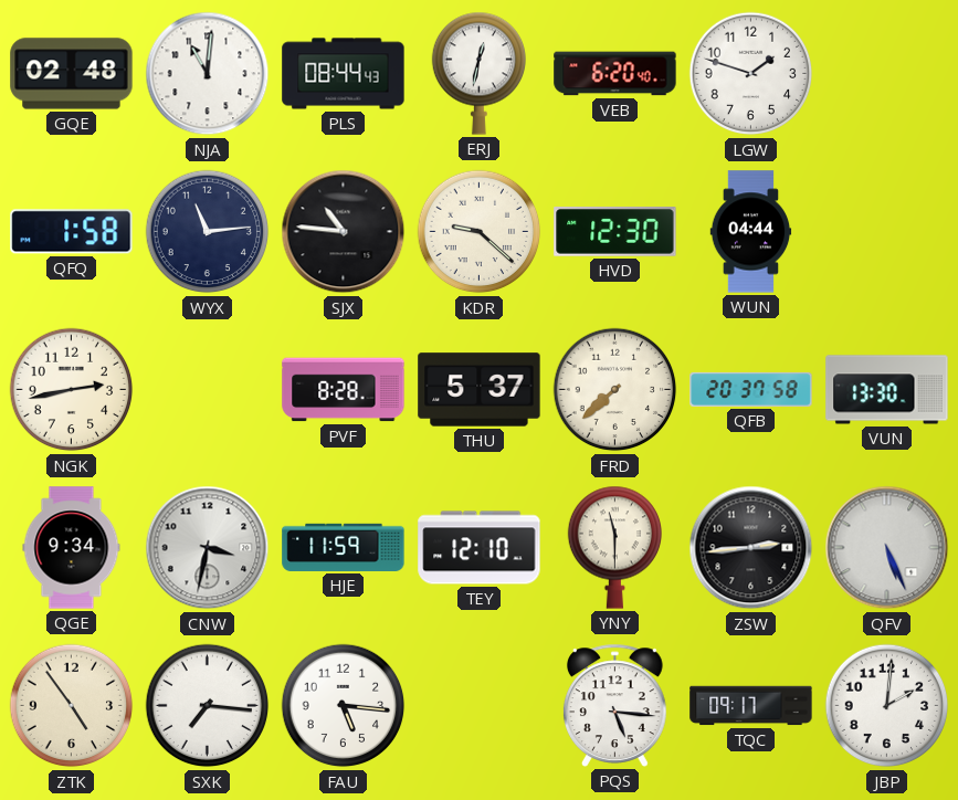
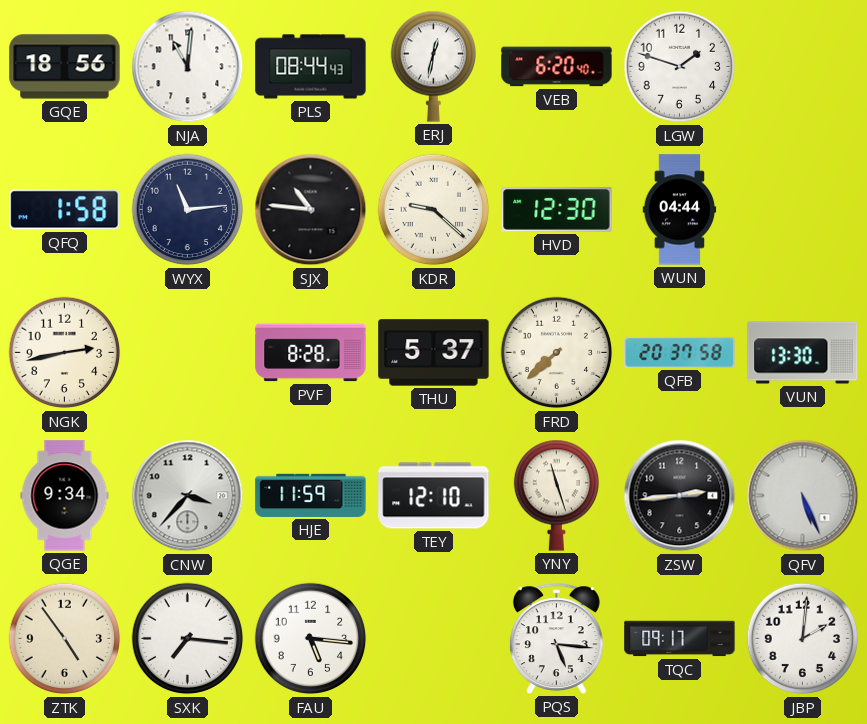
GQE: 02:48 -> 18:56
CNW: 3:32 -> 3:37
YNY: 11:30 -> 11:27
